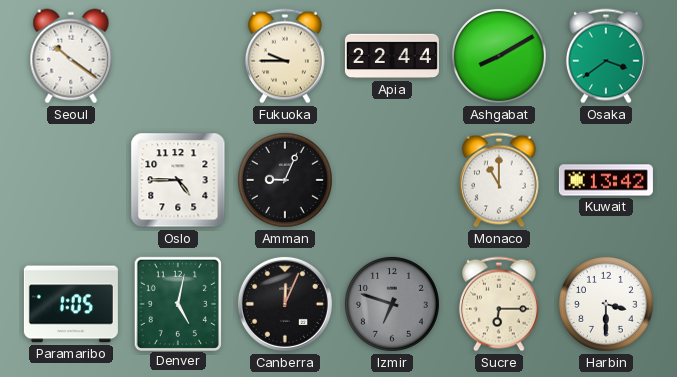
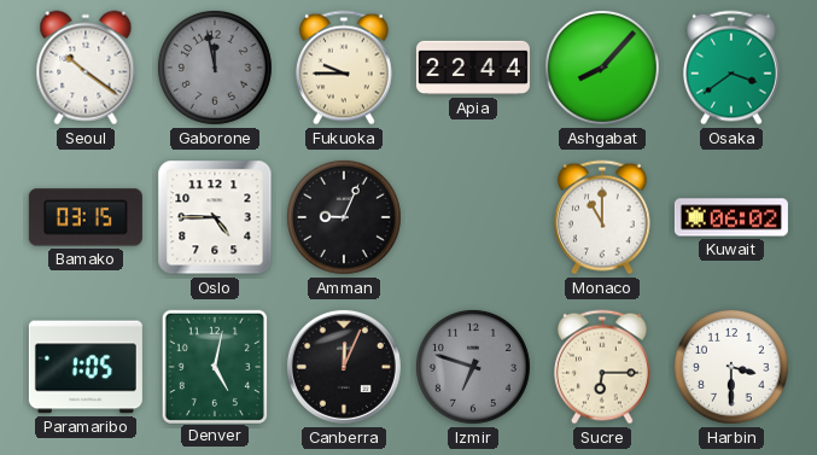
Gaborone: none -> 11:58
Ashgabat: 8:10 -> 8:07
Bamako: none -> 03:15
Kuwait: 13:42 -> 06:02
